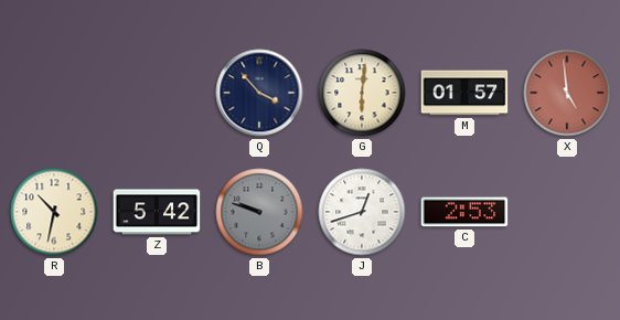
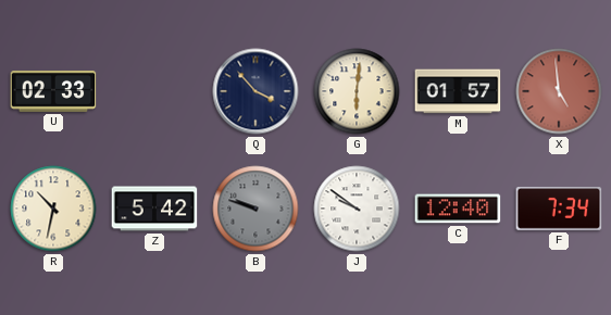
U: none -> 02:33
J: 12:42 -> 9:51
C: 2:53 -> 12:40
F: none -> 7:34
